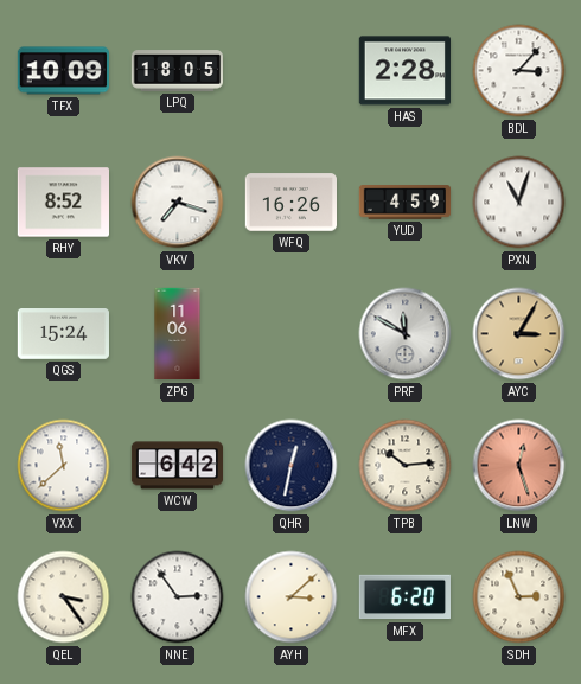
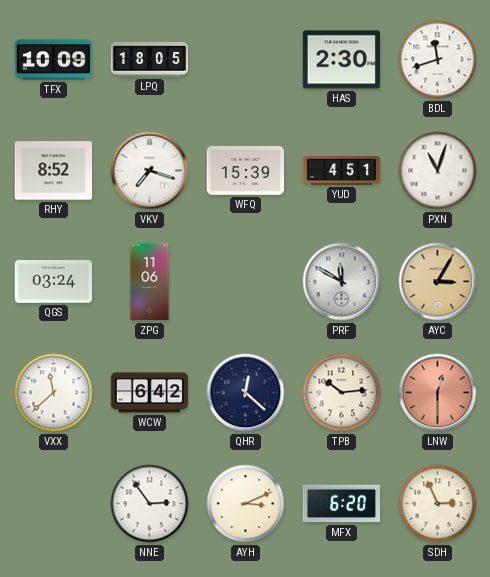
HAS: 2:28 -> 2:30
BDL: 3:07 -> 11:42
WFQ: 16:26 -> 15:39
YUD: 4:59 -> 4:51
QGS: 15:24 -> 03:24
QHR: 12:32 -> 12:22
LNW: 12:27 -> 12:30
QEL: 3:24 -> none
AYH: 3:08 -> 3:11
